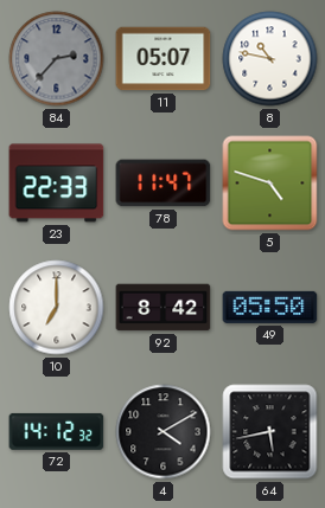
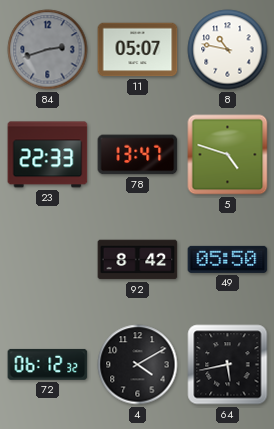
84: 2:37 -> 2:42
78: 11:47 -> 13:47
10: 7:00 -> none
72: 14:12 -> 06:12
